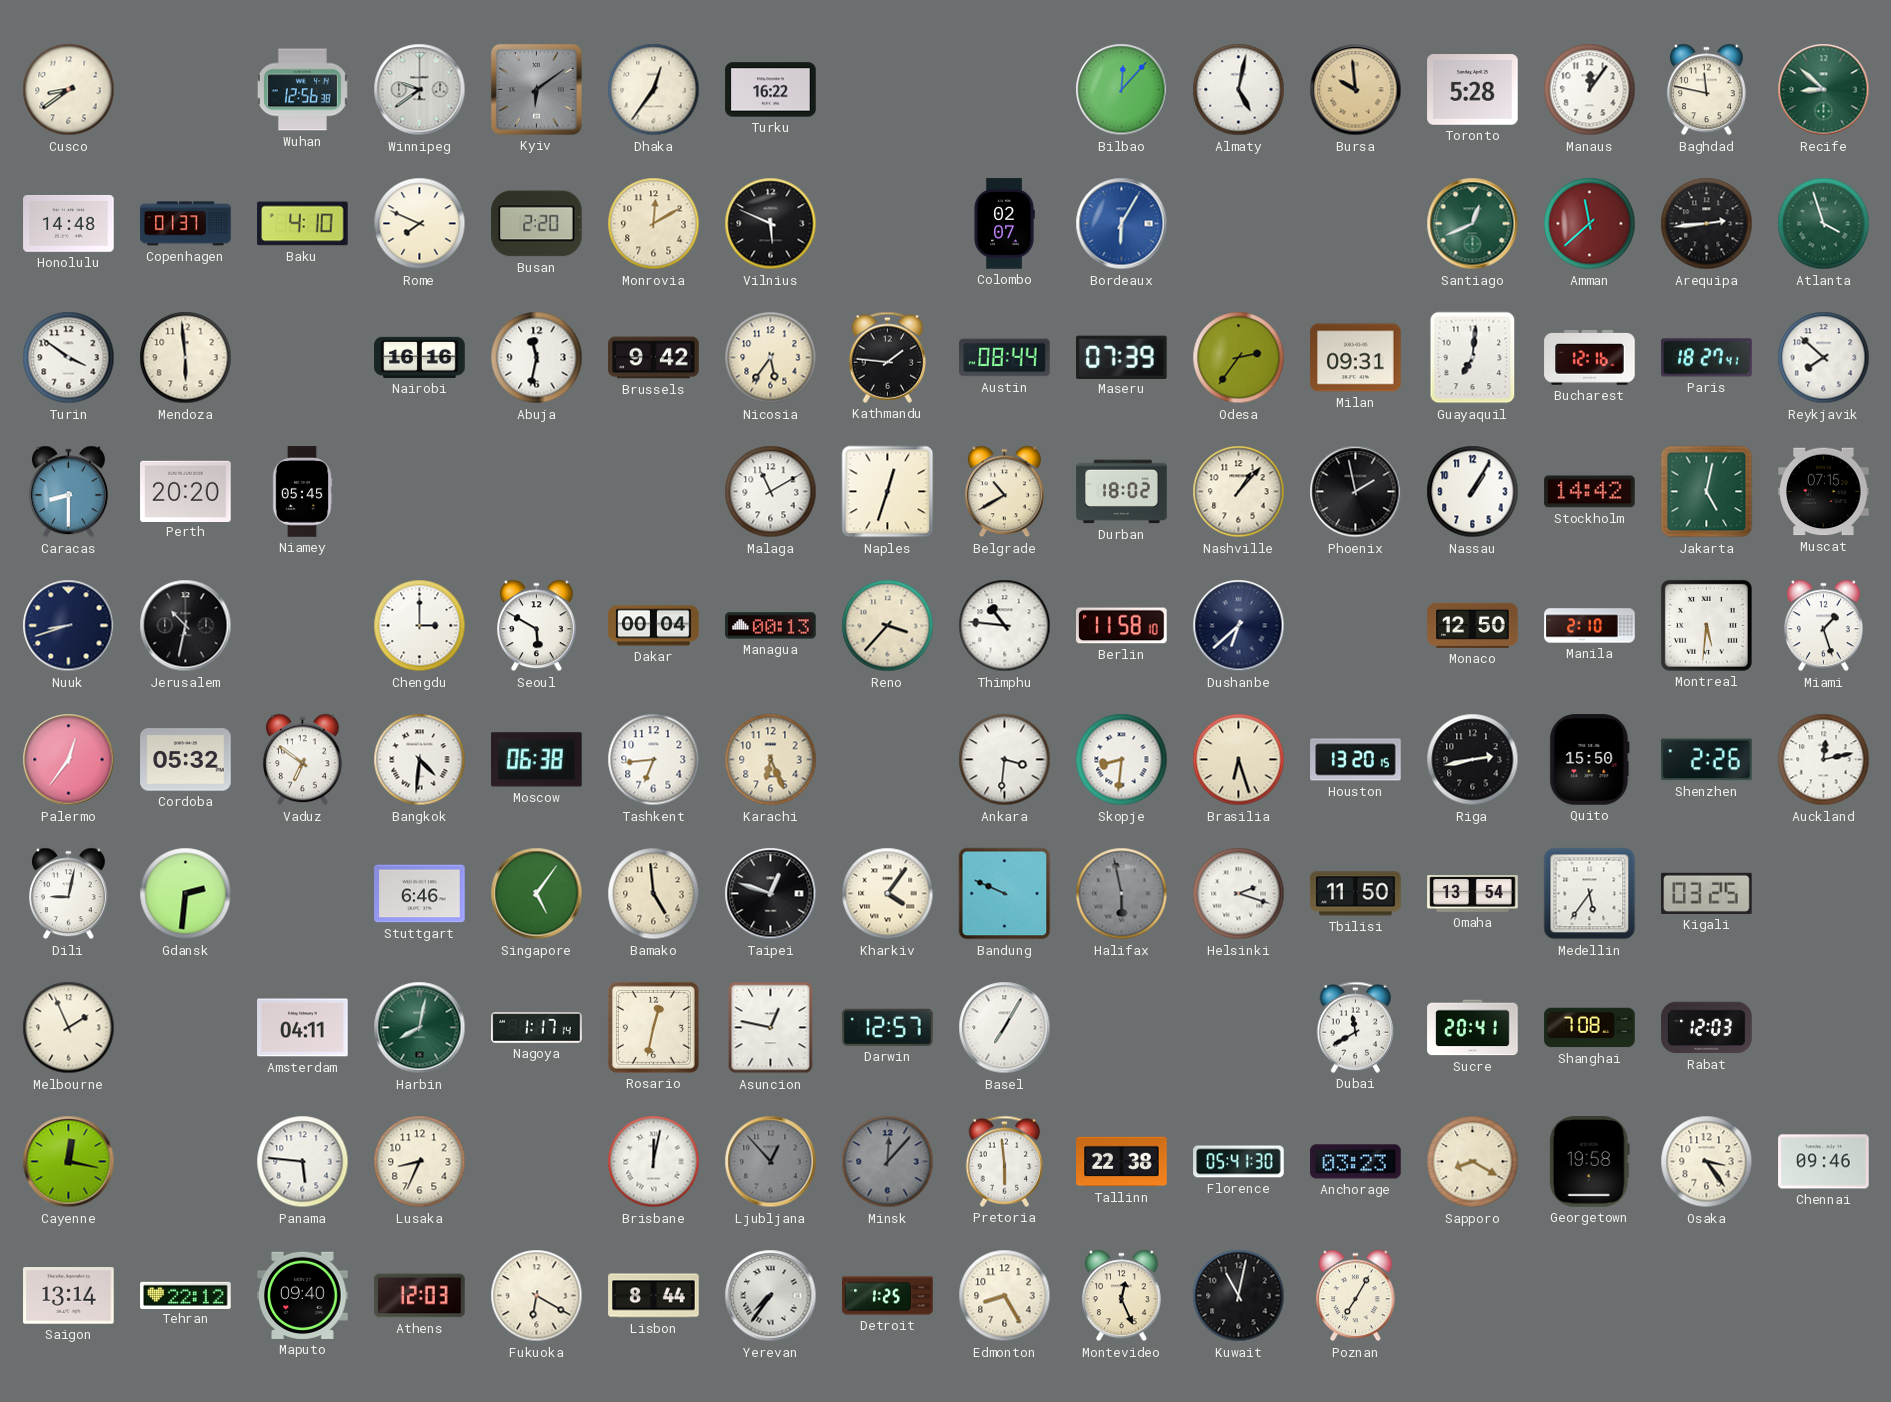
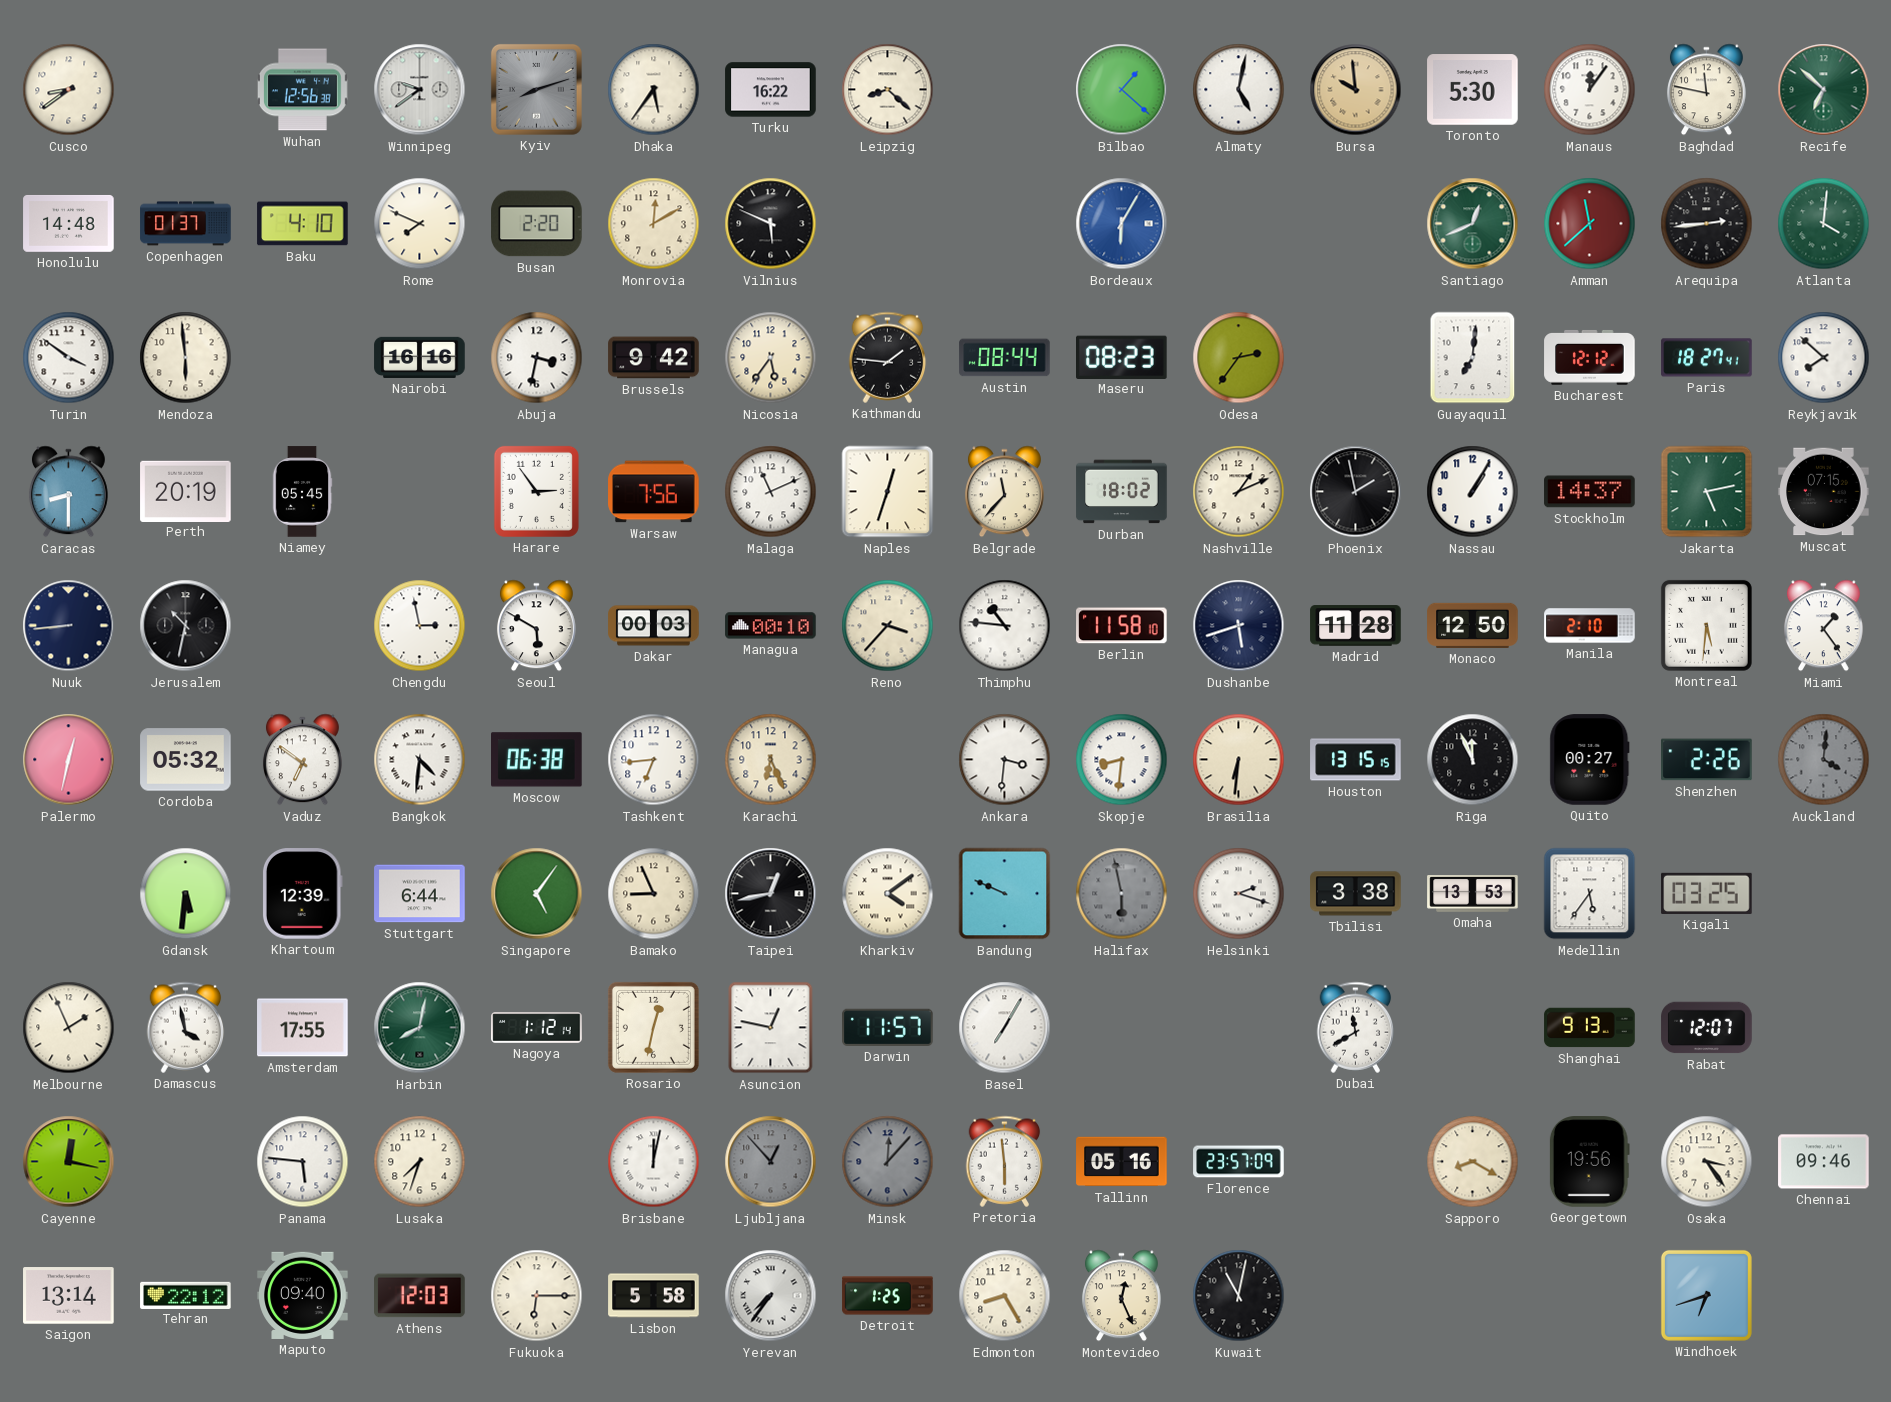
Kyiv: 6:09 -> 8:12
Dhaka: 12:36 -> 5:36
Leipzig: none -> 8:22
Bilbao: 12:07 -> 1:22
Toronto: 5:28 -> 5:30
Recife: 8:52 -> 6:52
Colombo: 02:07 -> none
Atlanta: 3:57 -> 4:01
Abuja: 11:32 -> 3:32
Maseru: 07:39 -> 08:23
Milan: 09:31 -> none
Bucharest: 12:16 -> 12:12
Perth: 20:20 -> 20:19
Harare: none -> 2:54
Warsaw: none -> 7:56
Malaga: 11:10 -> 11:11
Belgrade: 10:40 -> 11:37
Nashville: 1:07 -> 1:11
Stockholm: 14:42 -> 14:37
Jakarta: 5:02 -> 5:13
Nuuk: 8:42 -> 8:44
Chengdu: 3:00 -> 2:58
Dakar: 00:04 -> 00:03
Managua: 00:13 -> 00:10
Dushanbe: 6:38 -> 5:42
Madrid: none -> 11:28
Miami: 1:27 -> 1:24
Palermo: 12:36 -> 12:32
Brasilia: 6:27 -> 6:31
Houston: 13:20 -> 13:15
Riga: 2:43 -> 11:56
Quito: 15:50 -> 00:27
Auckland: 12:13 -> 4:01
Auckland dial: white -> grey
Dili: 9:02 -> none
Gdansk: 2:31 -> 5:31
Khartoum: none -> 12:39
Stuttgart: 6:46 -> 6:44
Bamako: 4:59 -> 8:56
Taipei: 12:48 -> 12:43
Kharkiv: 4:06 -> 4:09
Tbilisi: 11:50 -> 3:38
Omaha: 13:54 -> 13:53
Damascus: none -> 3:58
Amsterdam: 04:11 -> 17:55
Nagoya: 1:17 -> 1:12
Darwin: 12:57 -> 11:57
Sucre: 20:41 -> none
Shanghai: 7:08 -> 9:13
Rabat: 12:03 -> 12:07
Lusaka: 8:34 -> 7:33
Tallinn: 22:38 -> 05:16
Florence: 05:41 -> 23:57
Anchorage: 03:23 -> none
Georgetown: 19:58 -> 19:56
Fukuoka: 6:20 -> 6:15
Lisbon: 8:44 -> 5:58
Poznan: 7:05 -> none
Windhoek: none -> 6:42
